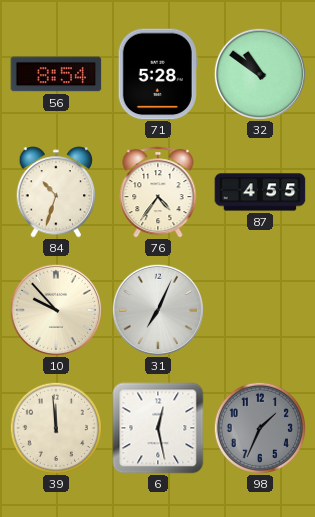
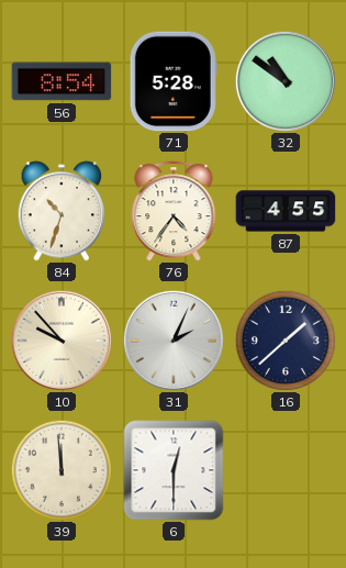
31: 7:04 -> 2:04
16: none -> 1:38
6: 12:28 -> 12:30
98: 1:34 -> none
